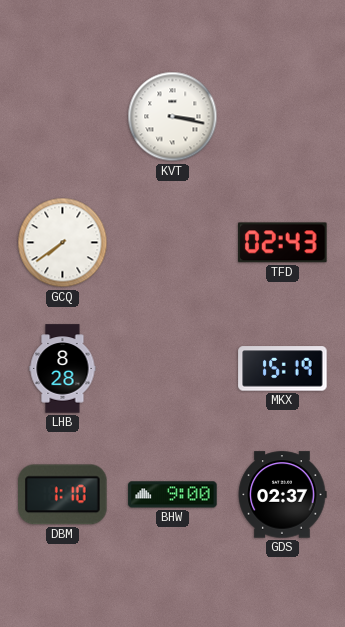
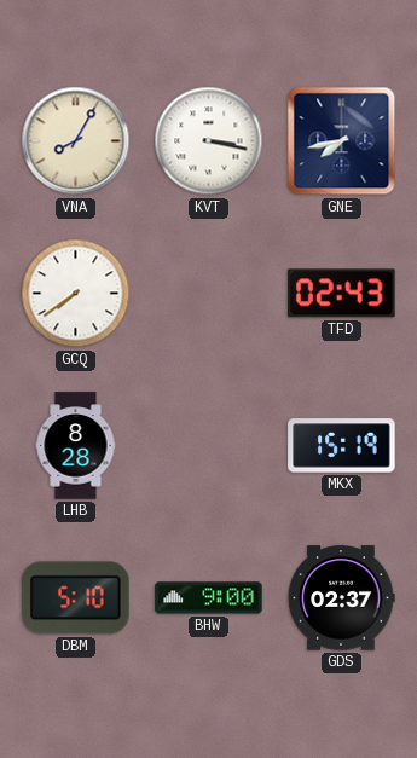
VNA: none -> 8:05
GNE: none -> 7:43
DBM: 1:10 -> 5:10
